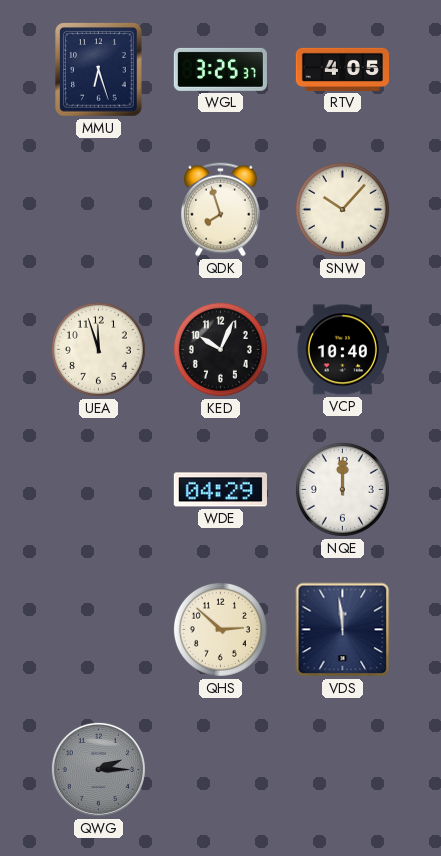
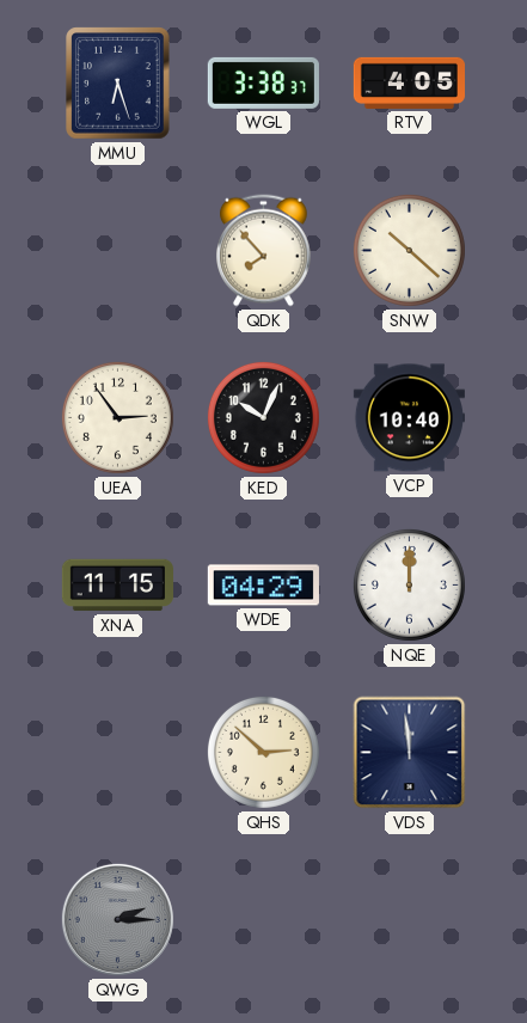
WGL: 3:25 -> 3:38
QDK: 7:57 -> 7:53
SNW: 10:07 -> 10:22
UEA: 11:57 -> 2:54
XNA: none -> 11:15
